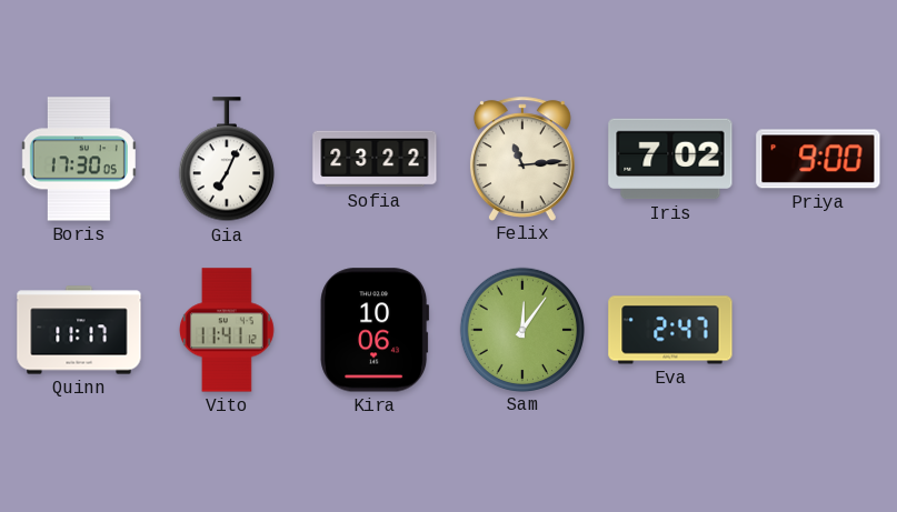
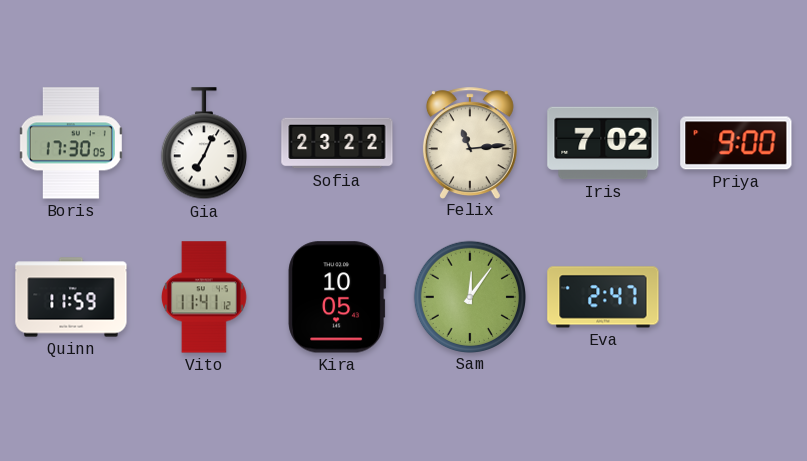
Quinn: 11:17 -> 11:59
Kira: 10:06 -> 10:05
